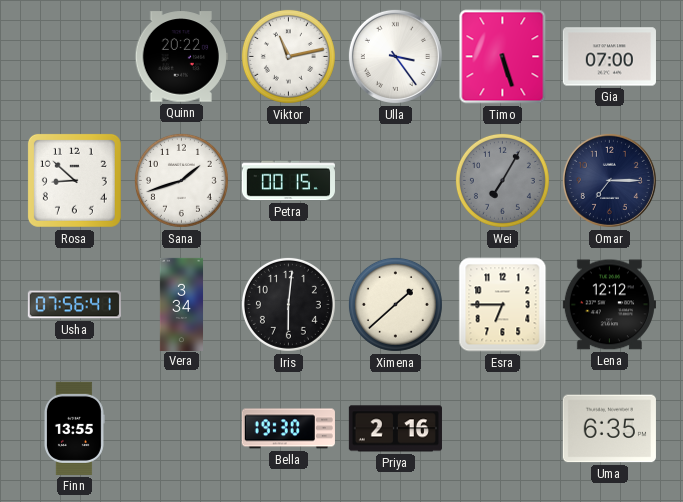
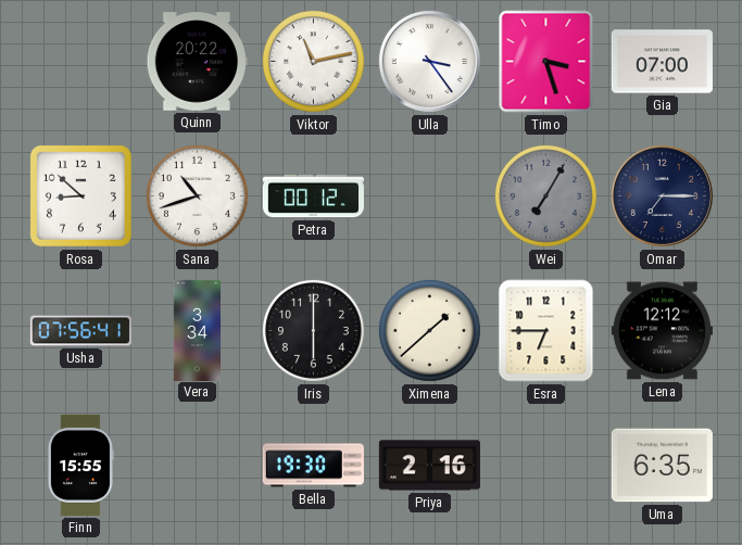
Timo: 5:27 -> 3:27
Sana: 1:42 -> 10:42
Petra: 00:15 -> 00:12
Iris: 6:01 -> 6:00
Finn: 13:55 -> 15:55
